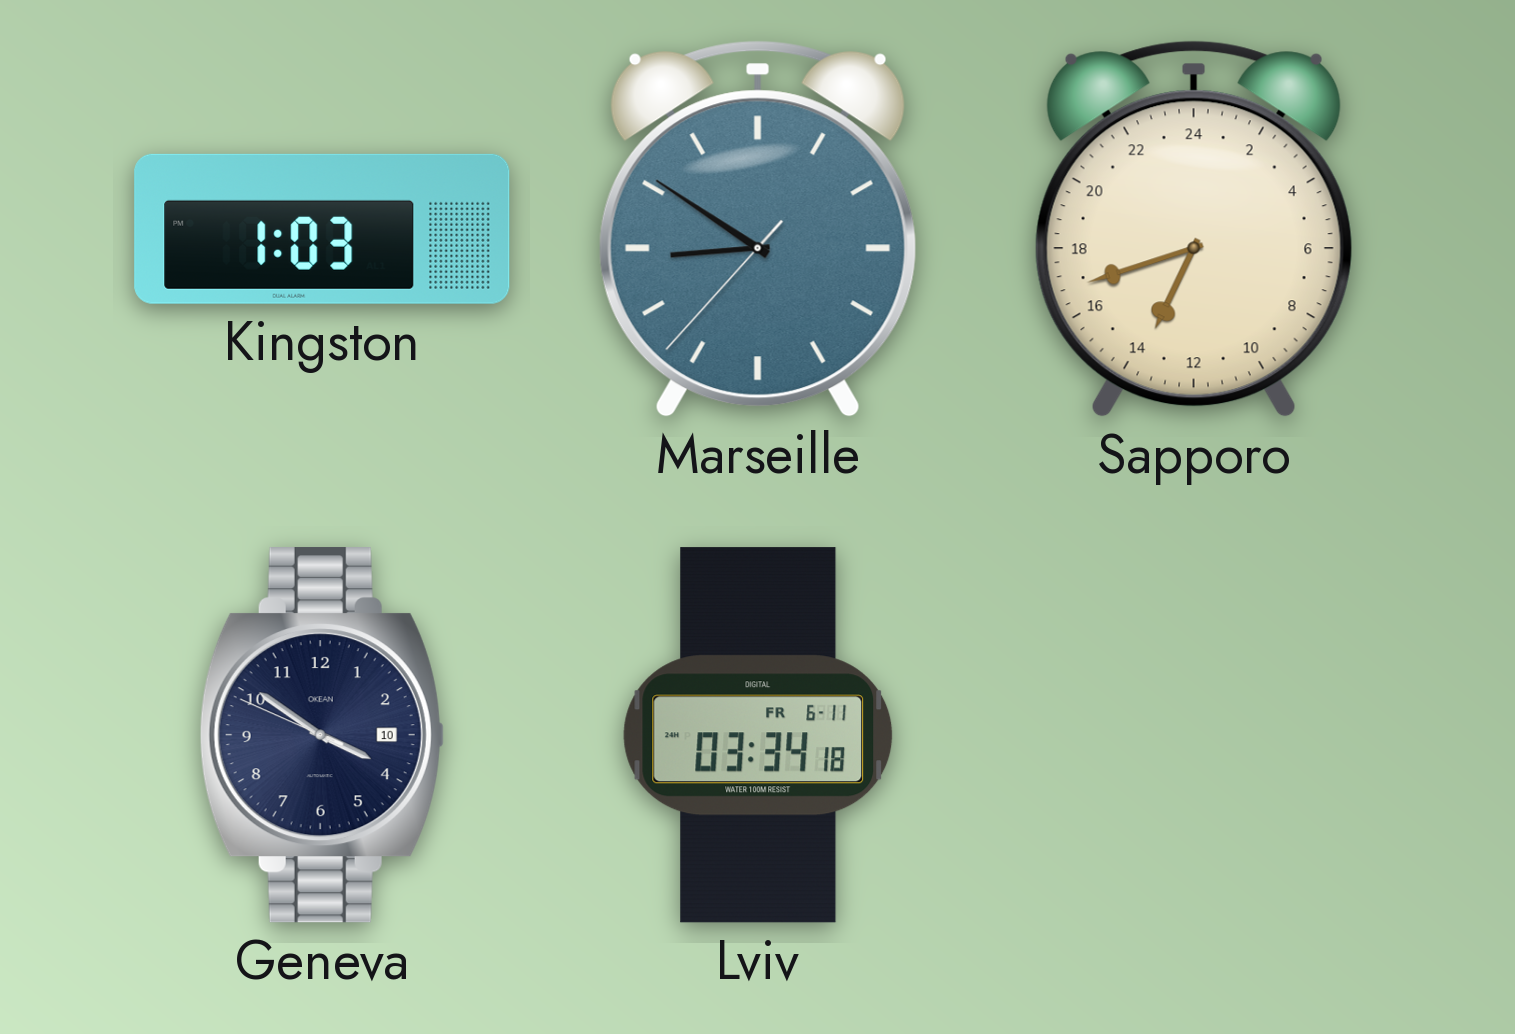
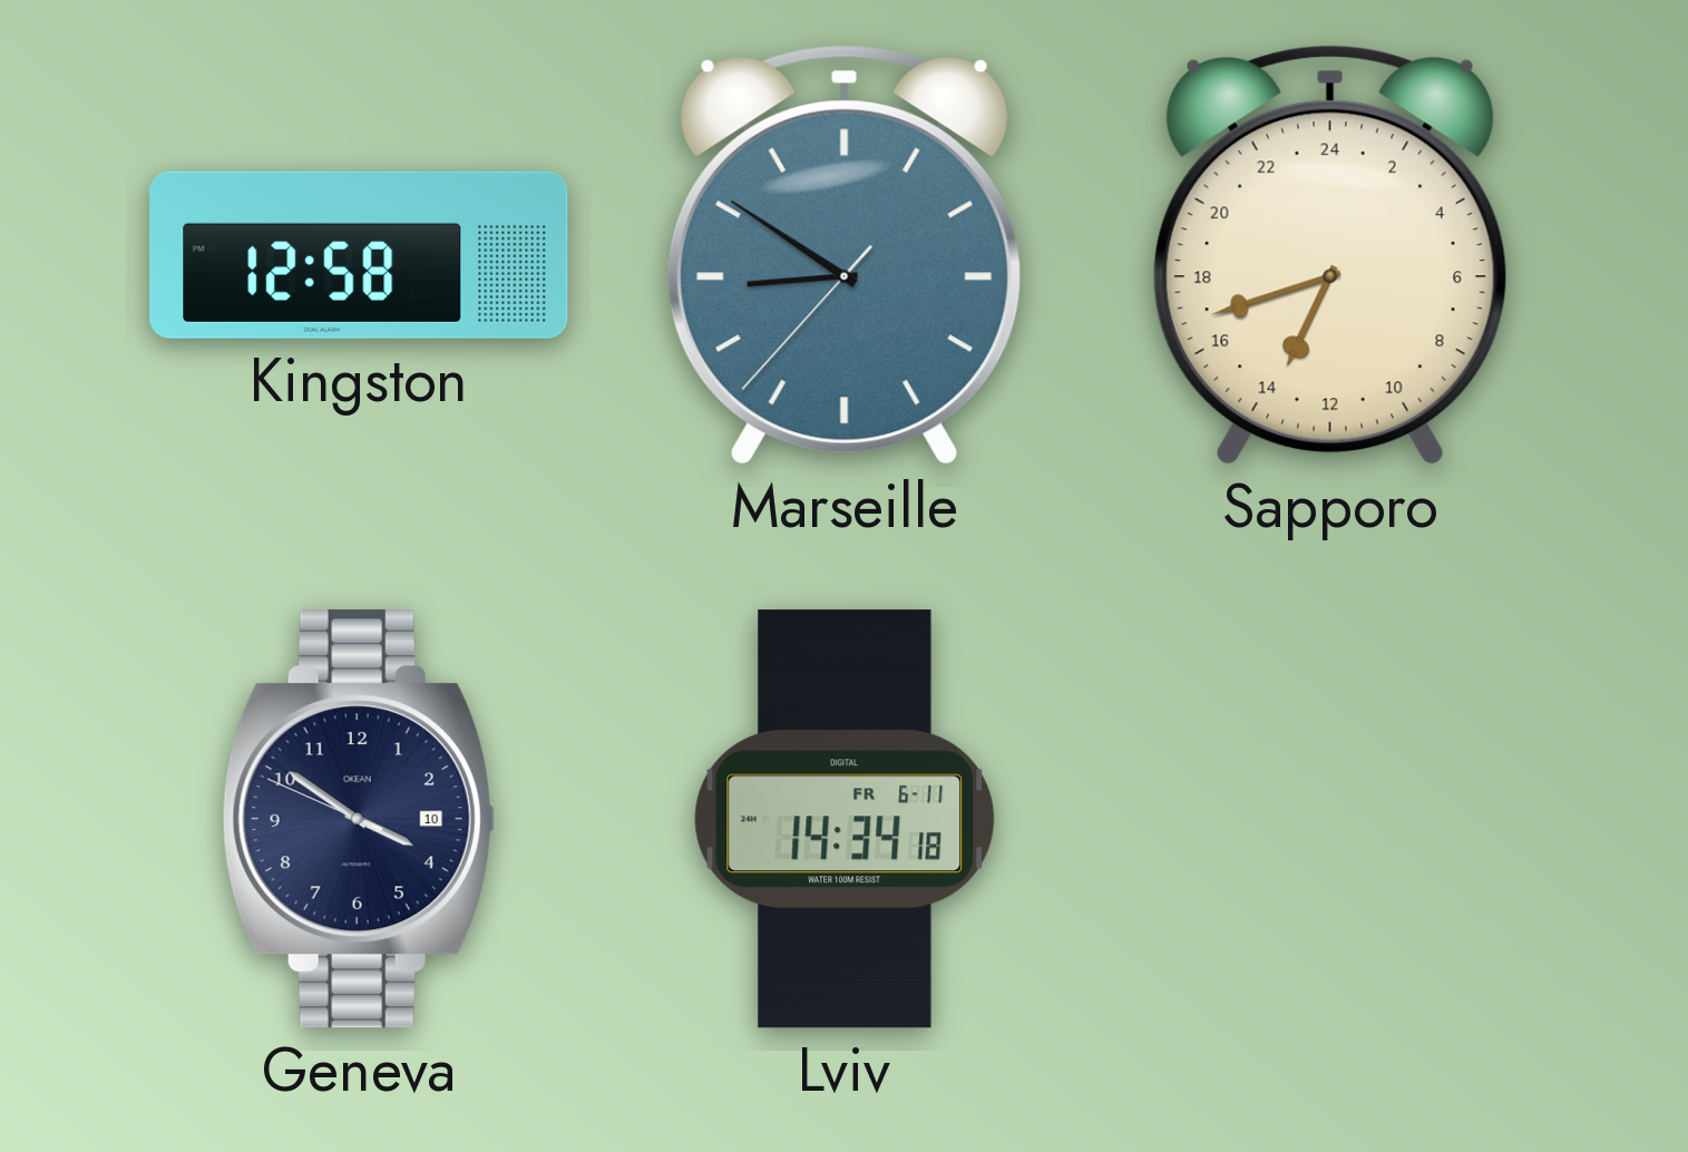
Kingston: 1:03 -> 12:58
Lviv: 03:34 -> 14:34
